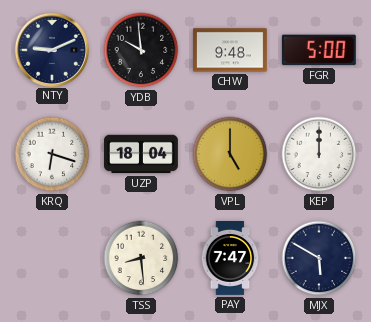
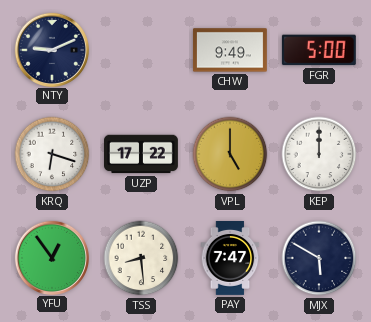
YDB: 9:59 -> none
CHW: 9:48 -> 9:49
UZP: 18:04 -> 17:22
YFU: none -> 12:54
